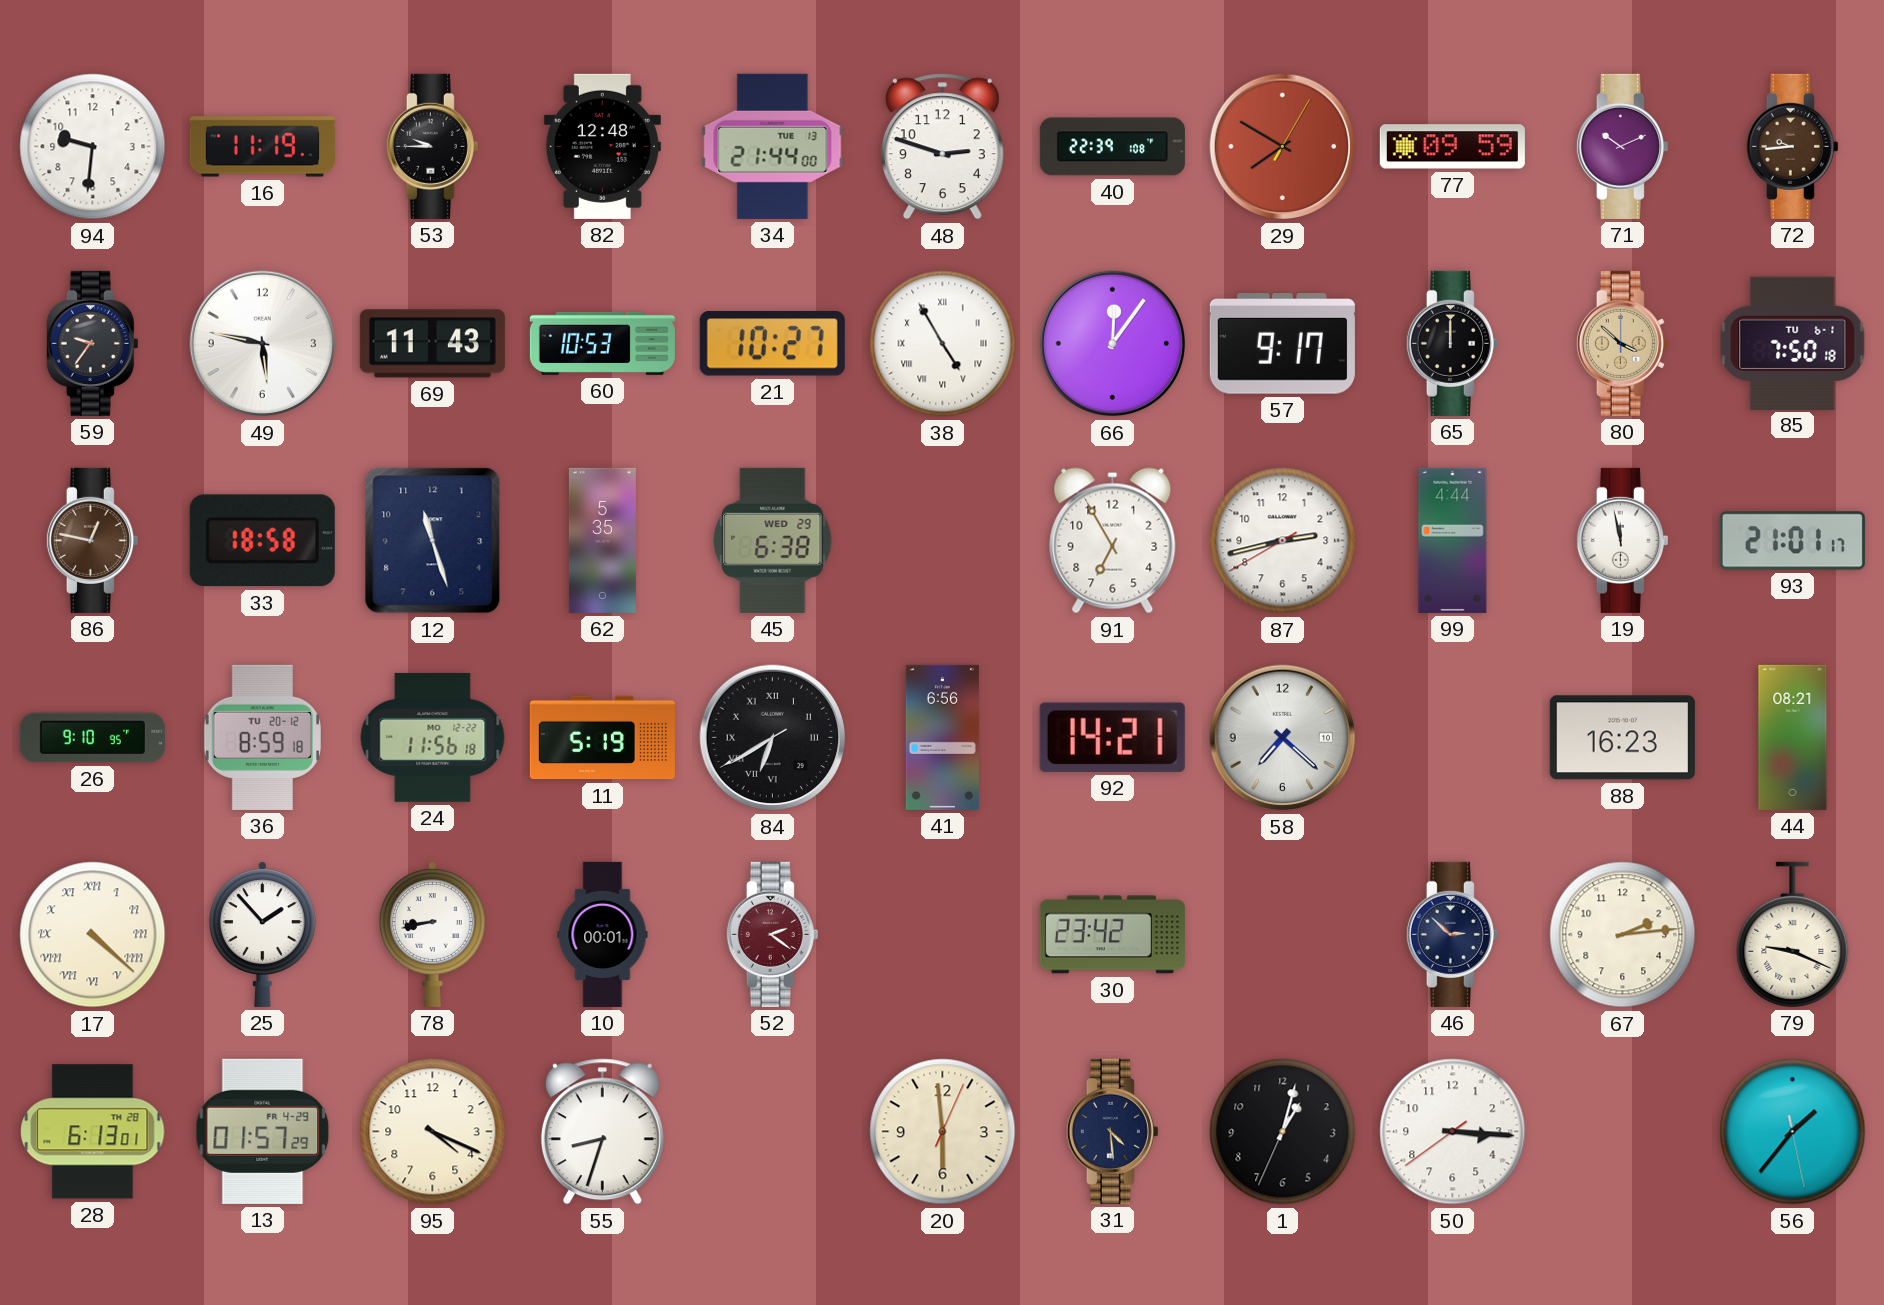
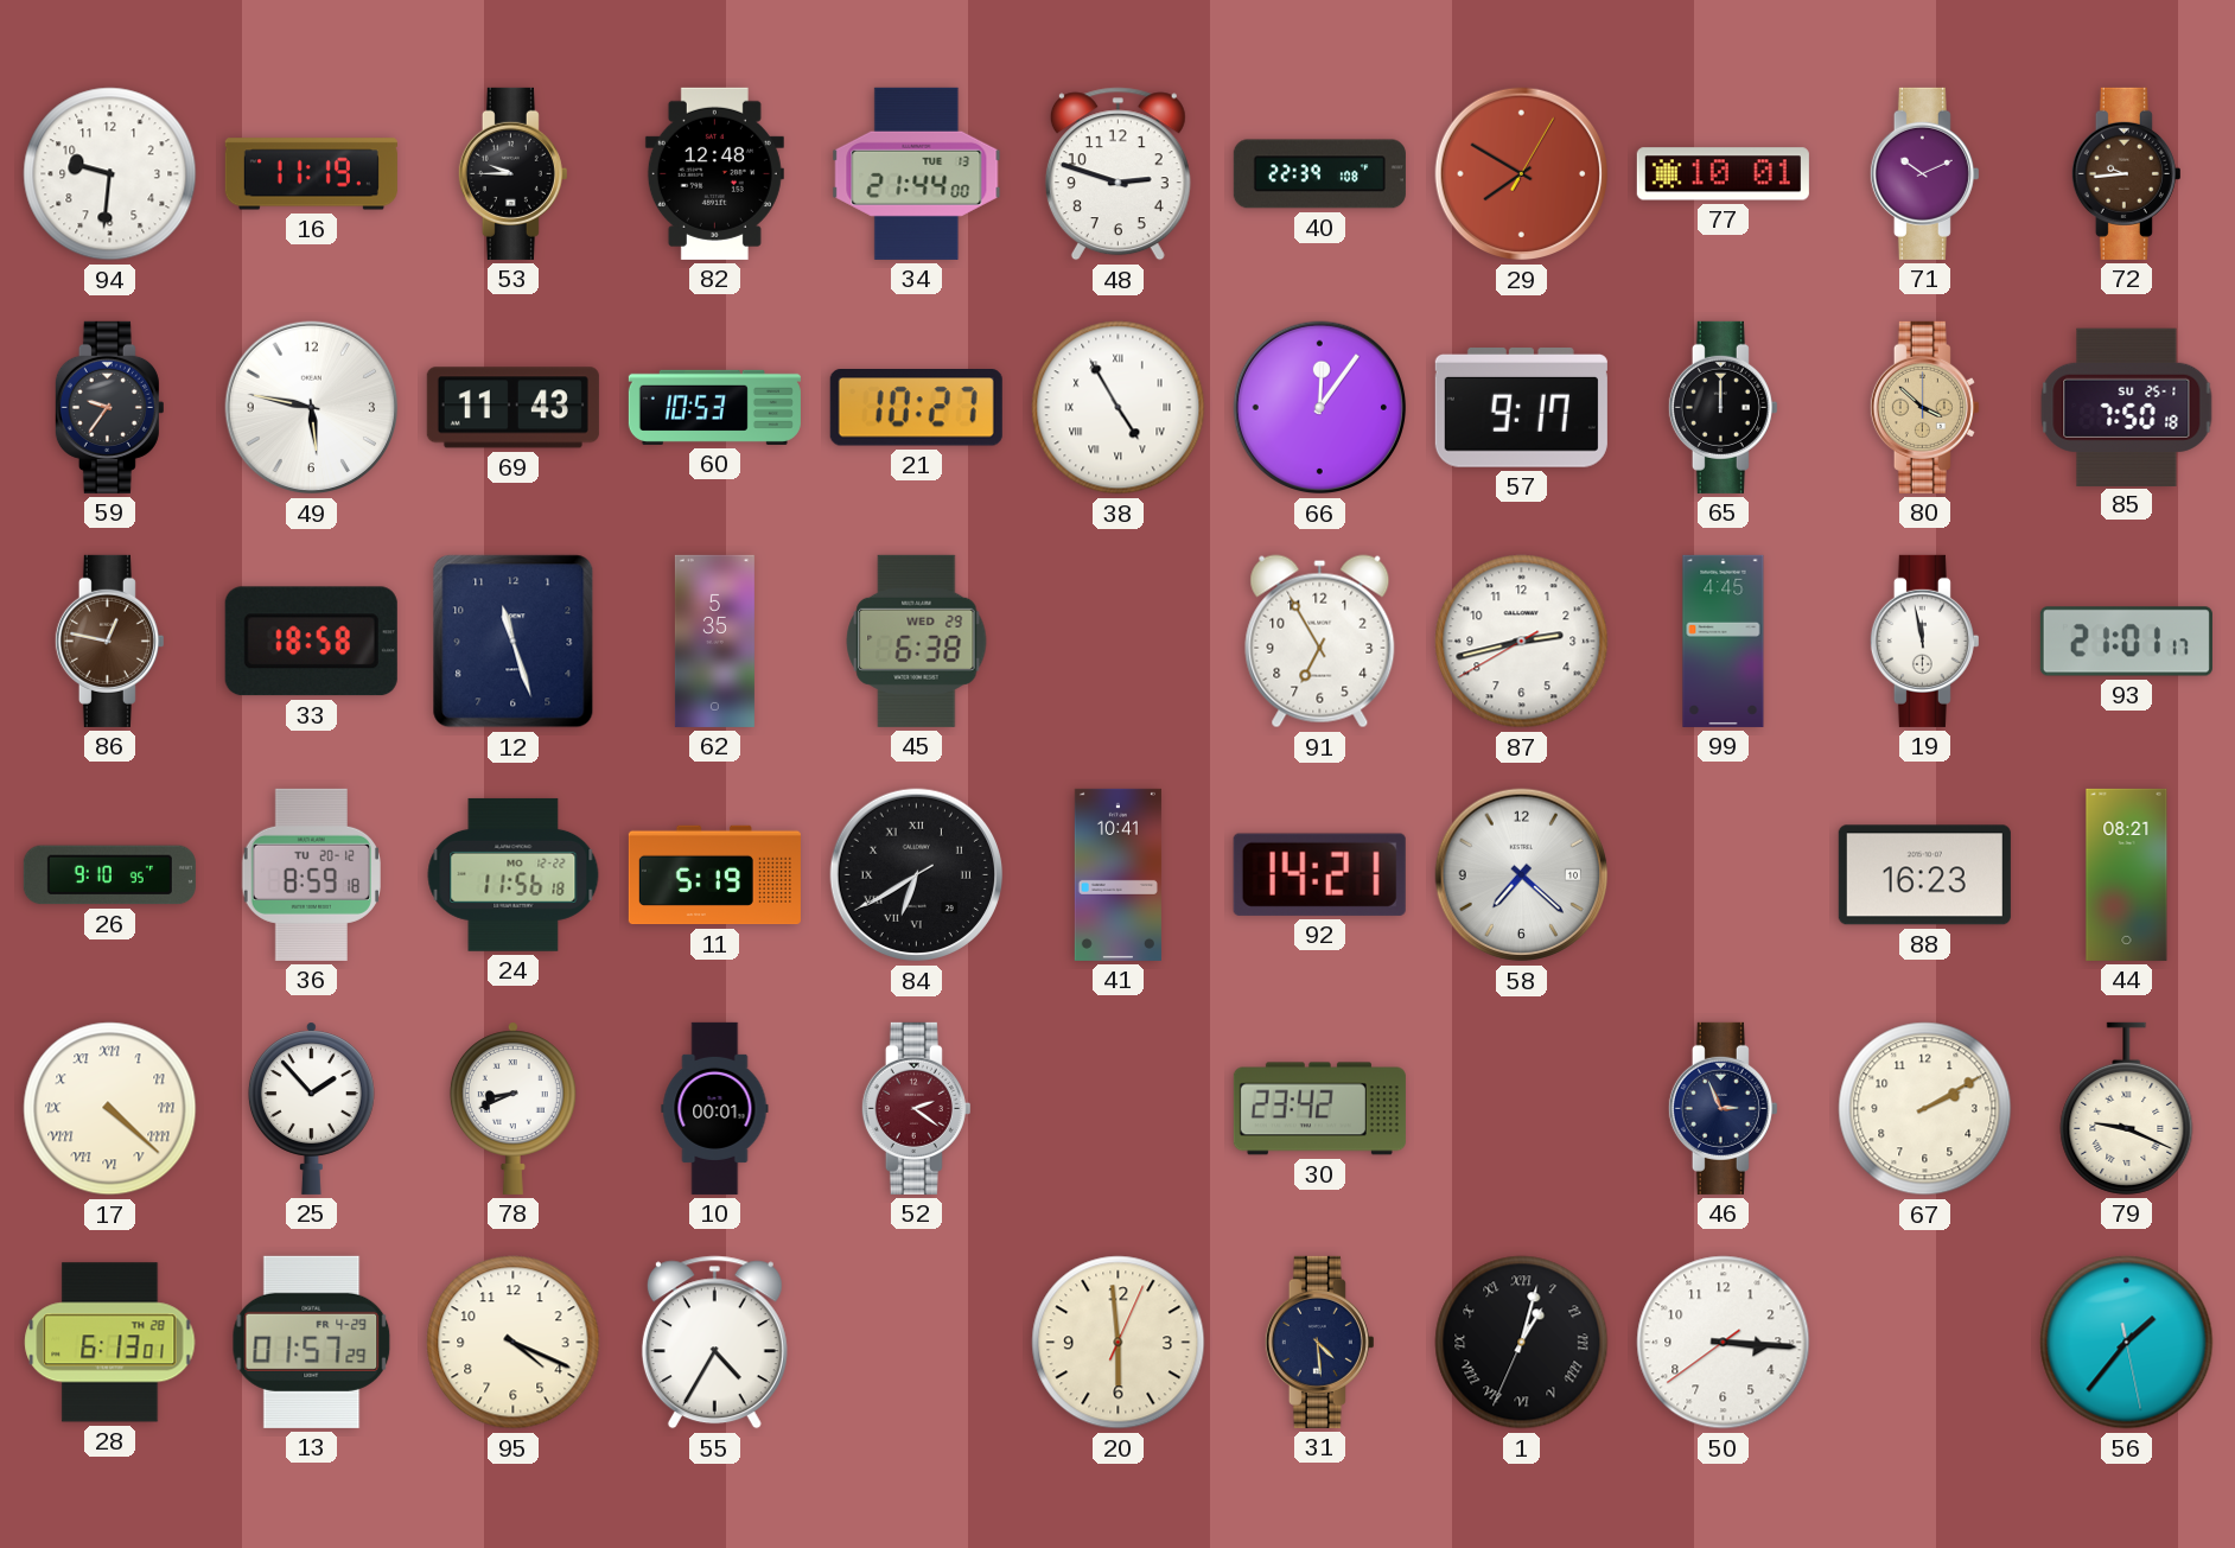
77: 09:59 -> 10:01
85 date: TU 6-1 -> SU 25-1
99: 4:44 -> 4:45
41: 6:56 -> 10:41
78: 8:43 -> 8:41
46: 2:52 -> 2:56
67: 2:14 -> 2:10
55: 8:33 -> 4:35
1 numerals: Arabic -> Roman
